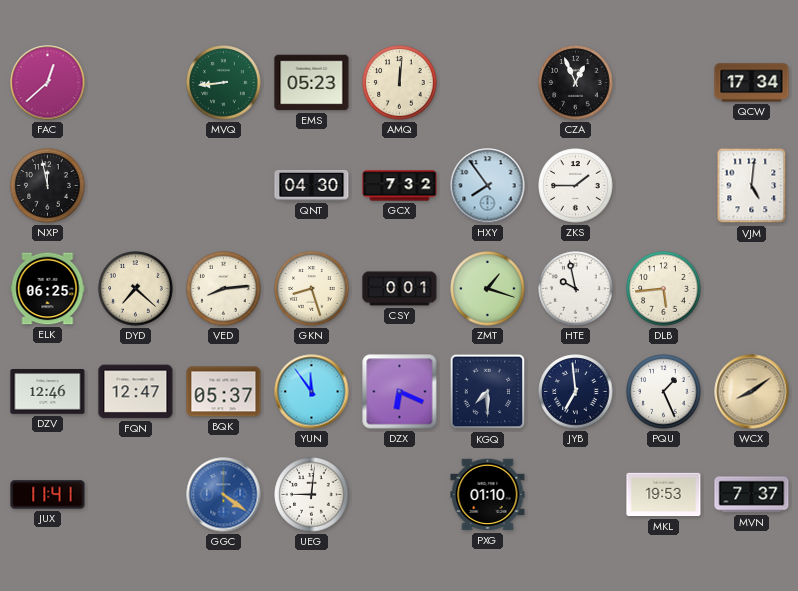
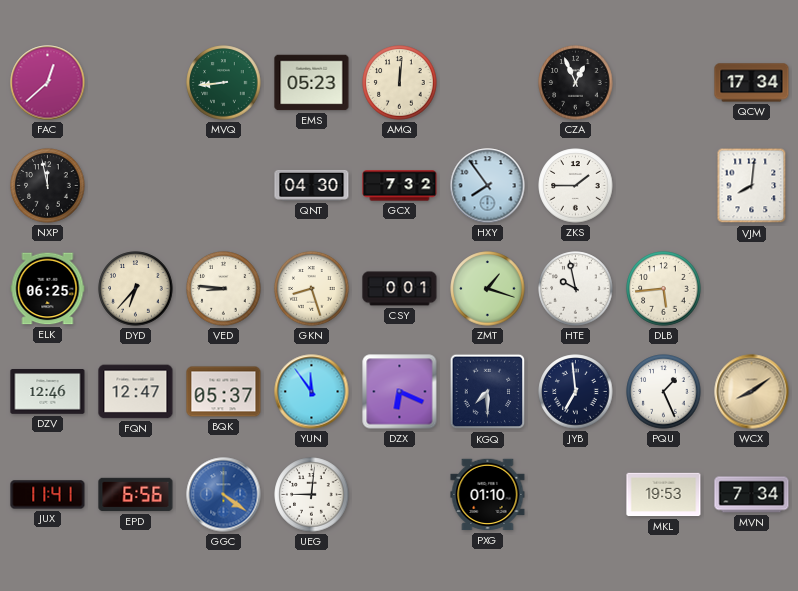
VJM: 5:01 -> 8:01
DYD: 7:22 -> 6:37
VED: 8:14 -> 8:46
EPD: none -> 6:56
MVN: 7:37 -> 7:34
